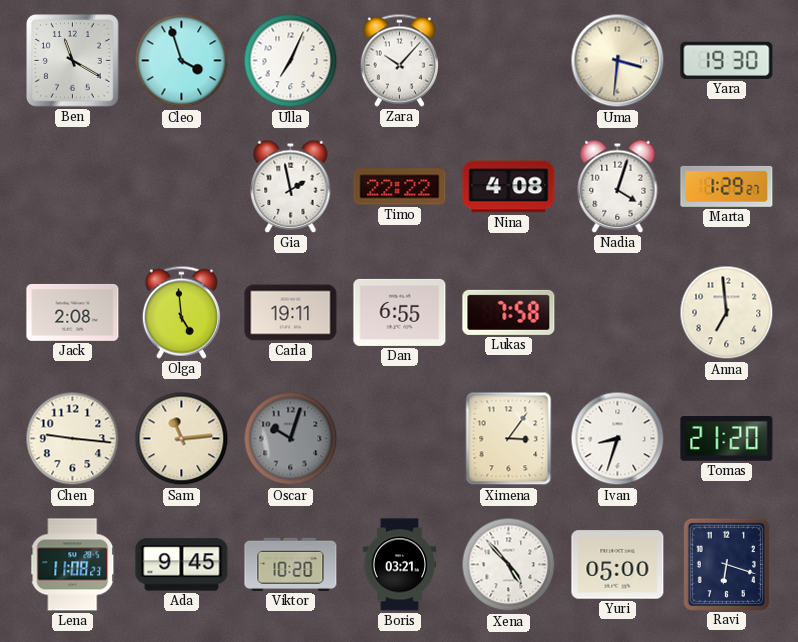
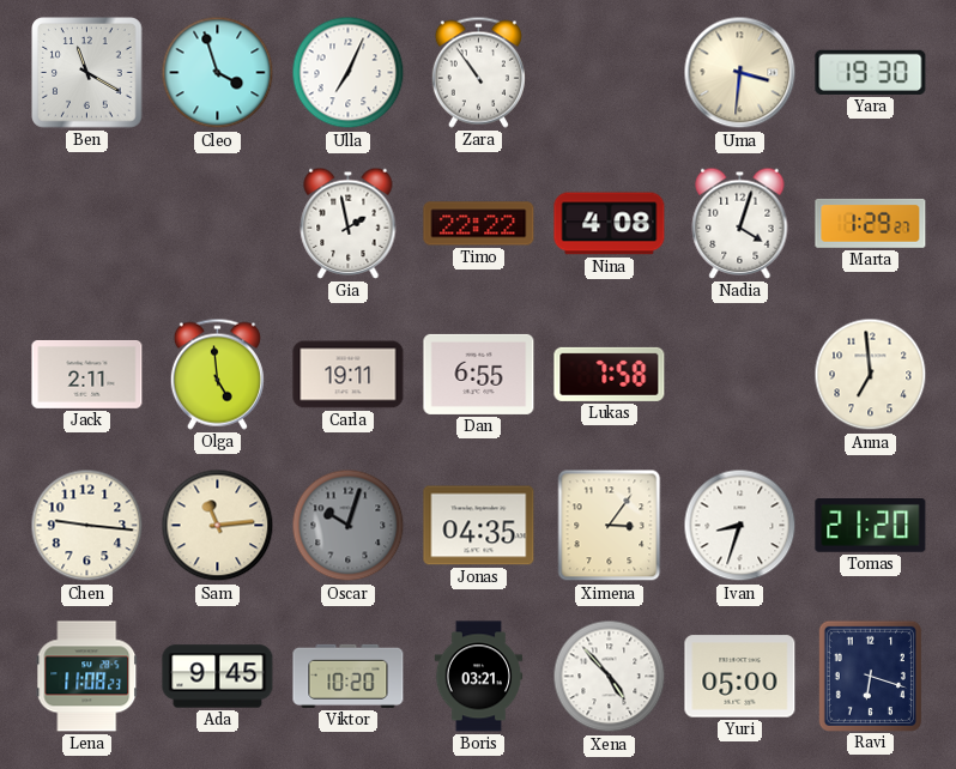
Zara: 10:07 -> 10:54
Jack: 2:08 -> 2:11
Jonas: none -> 04:35
